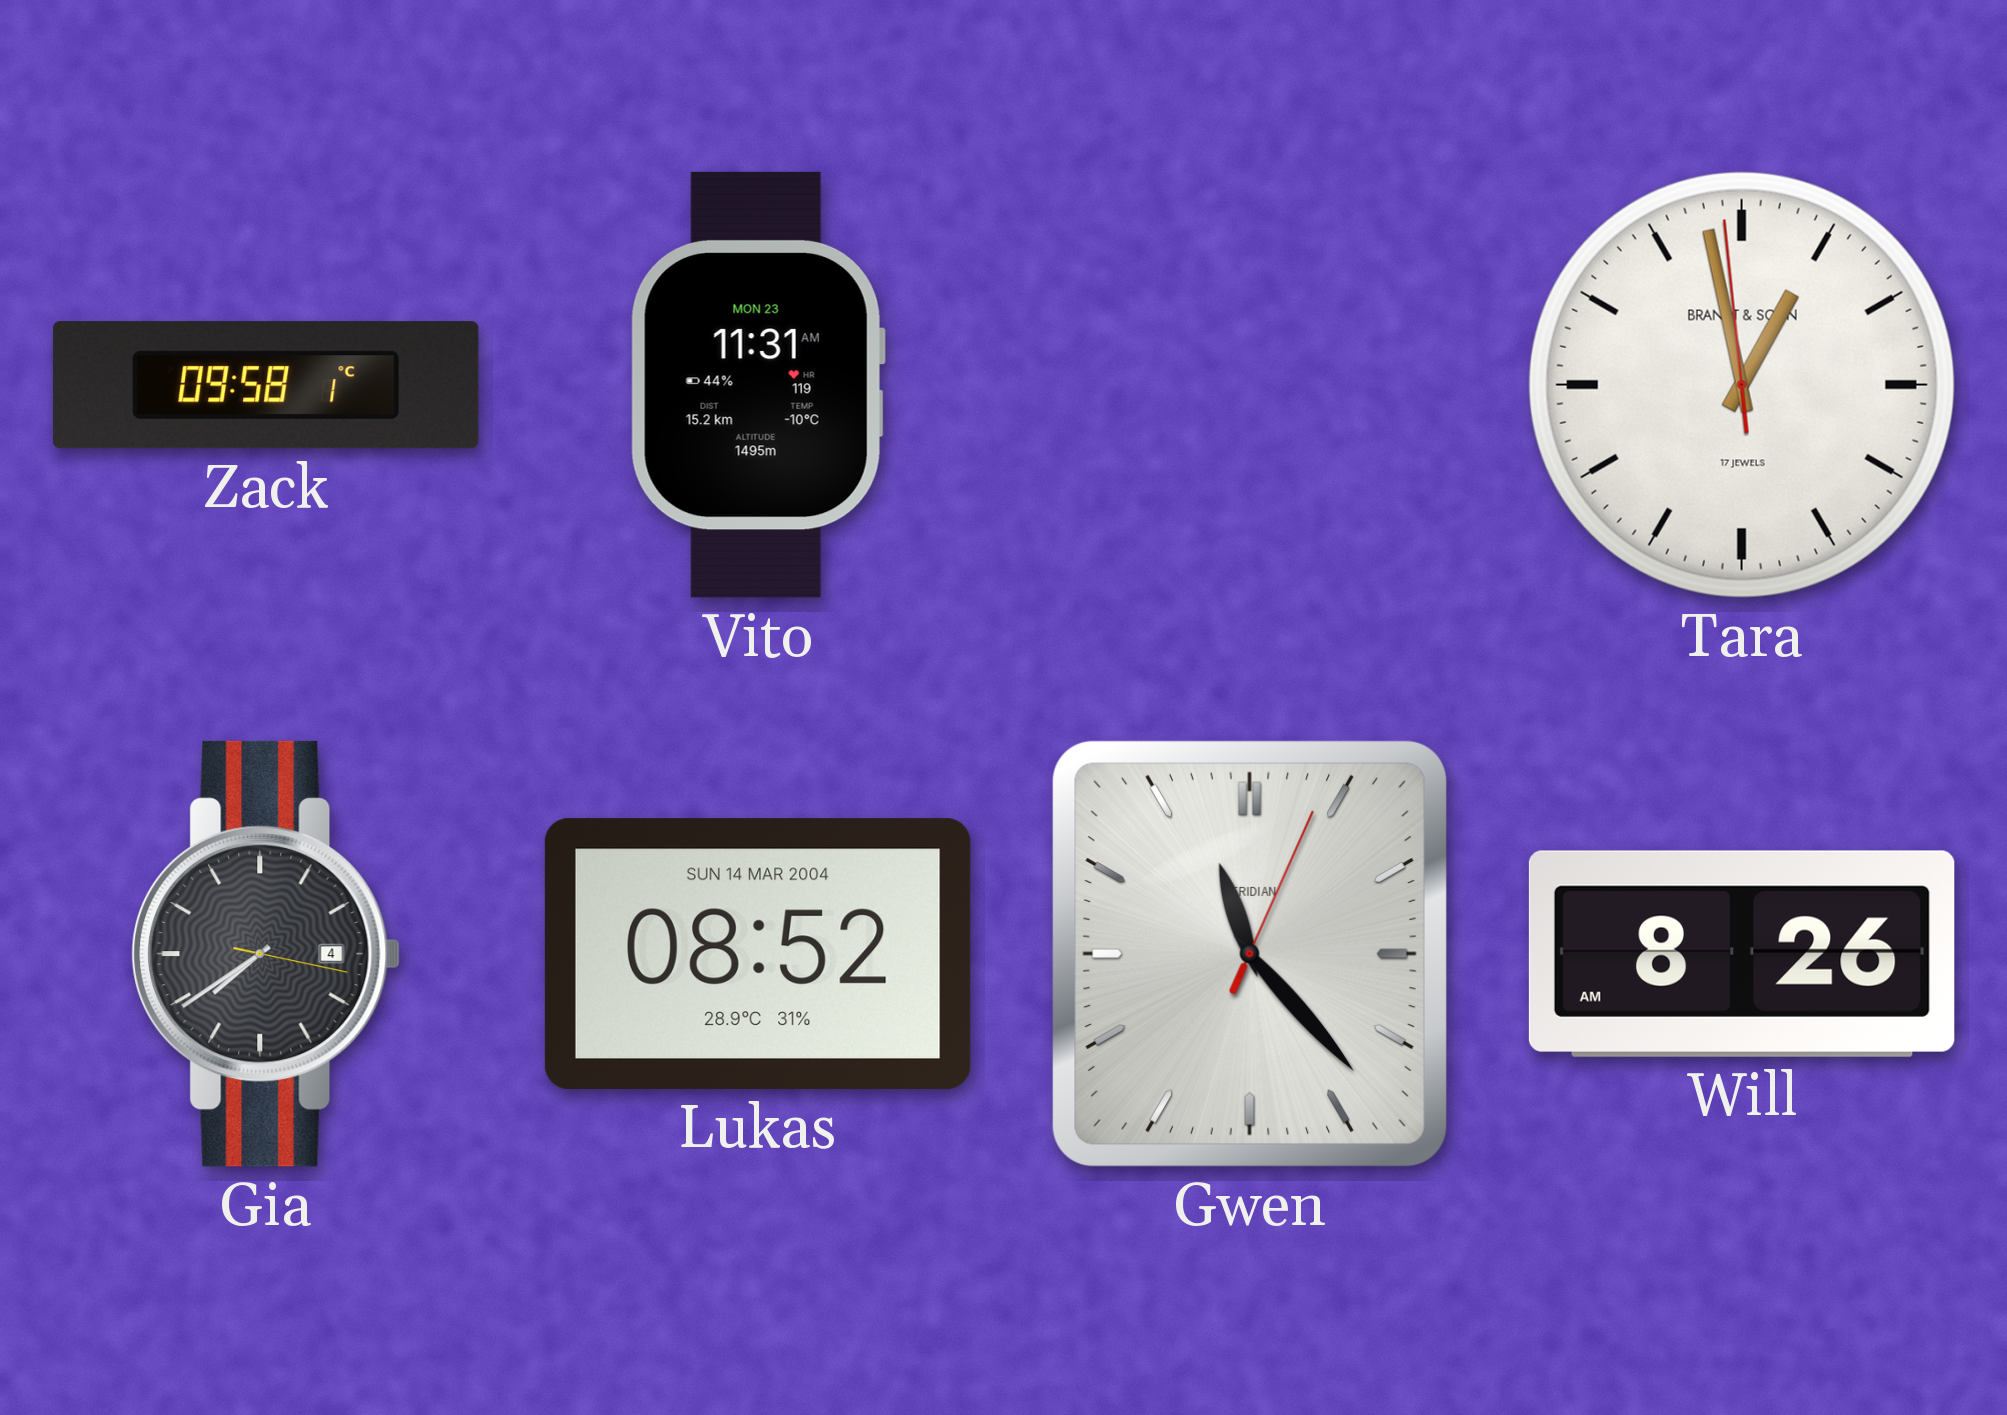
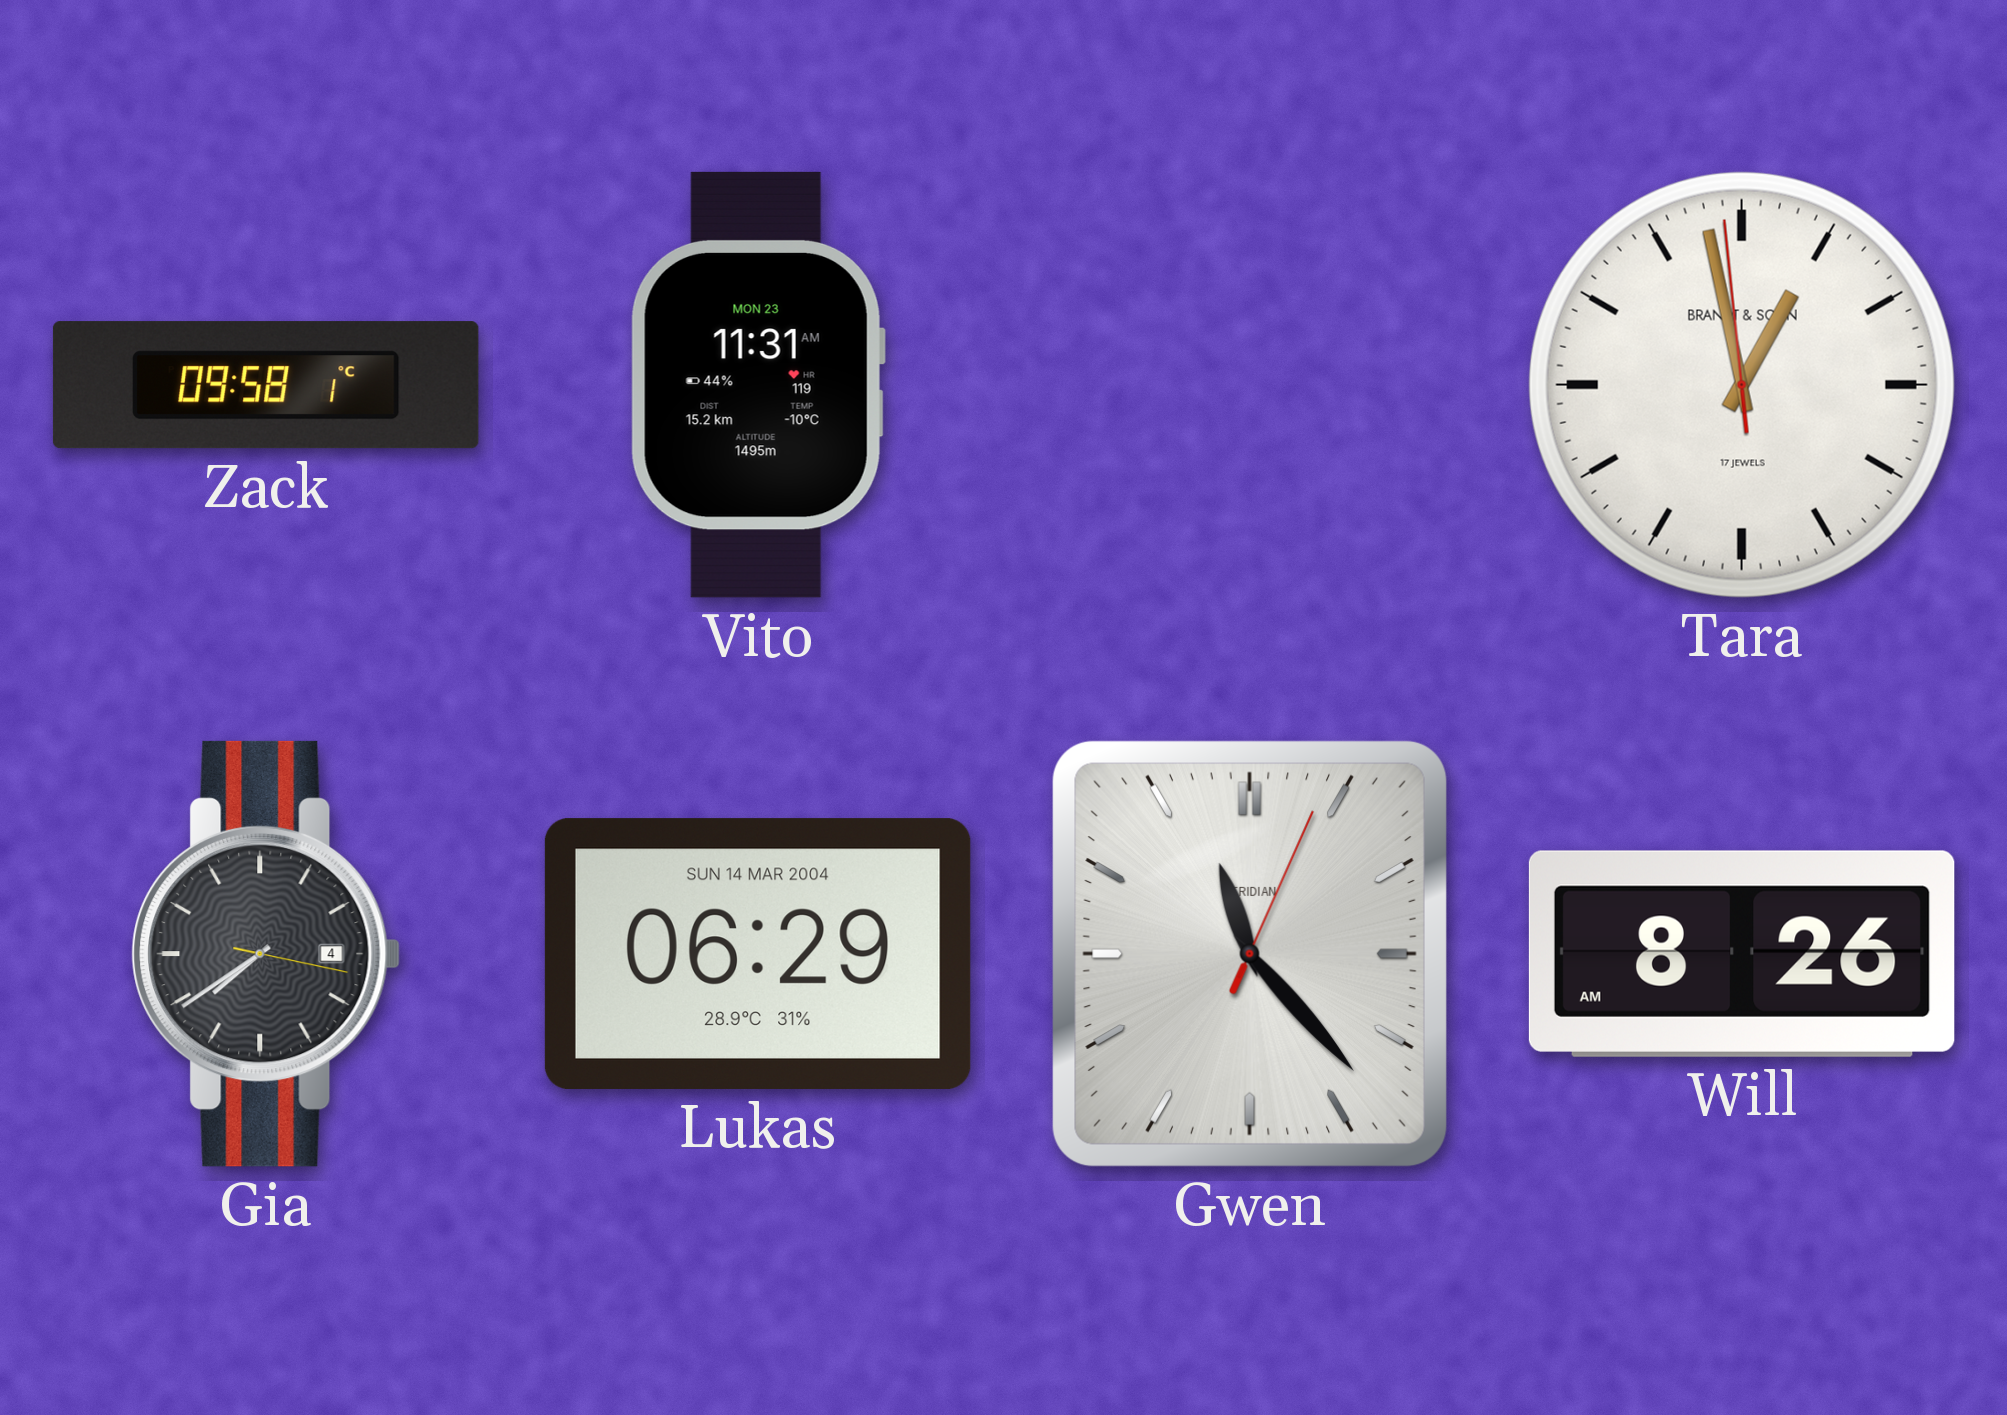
Lukas: 08:52 -> 06:29
